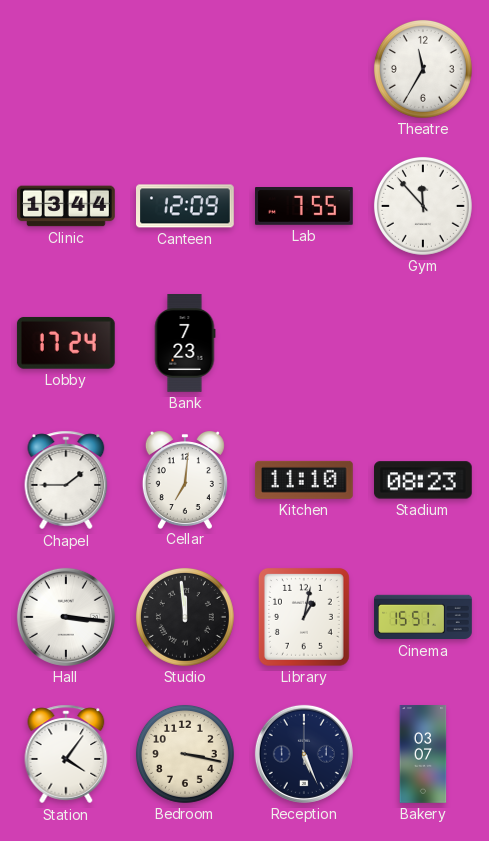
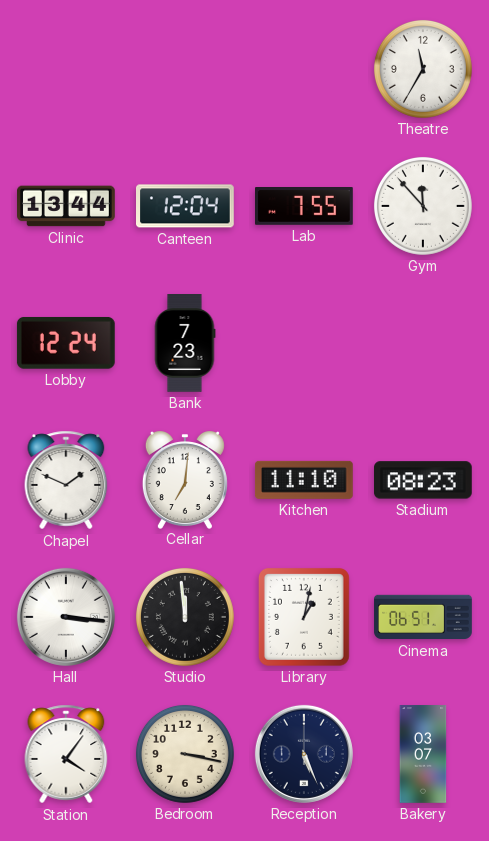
Canteen: 12:09 -> 12:04
Lobby: 17:24 -> 12:24
Chapel: 1:45 -> 1:49
Cinema: 15:51 -> 06:51
